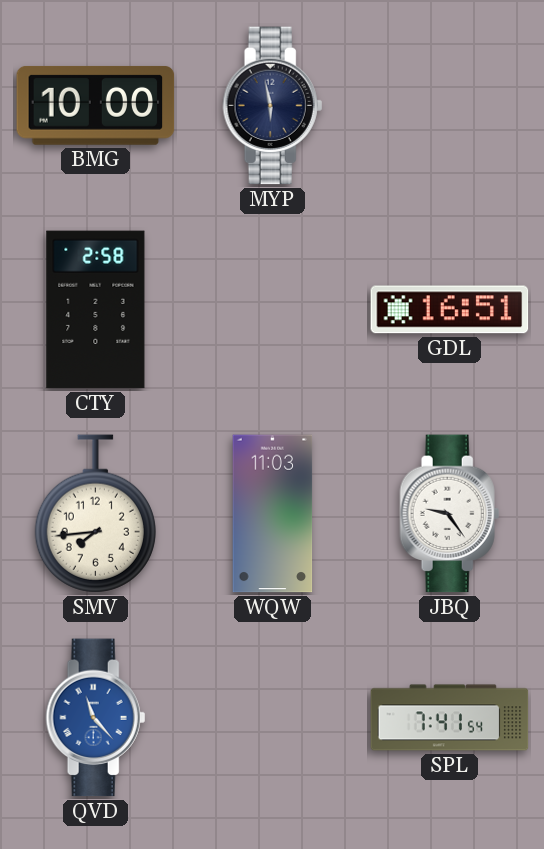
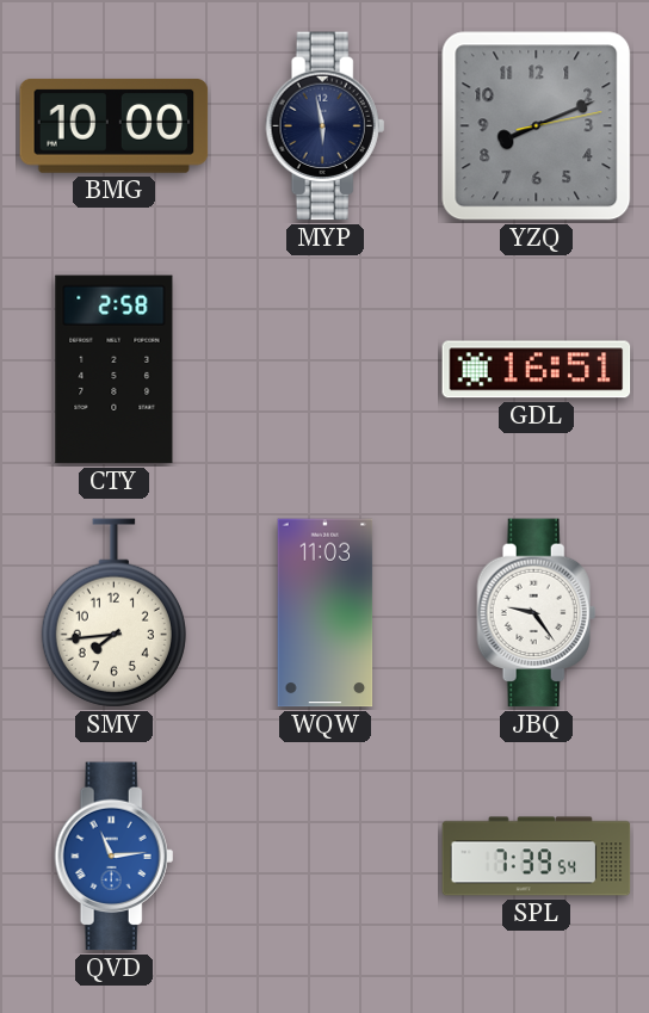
YZQ: none -> 8:11
QVD: 11:23 -> 11:14
SPL: 7:41 -> 7:39
